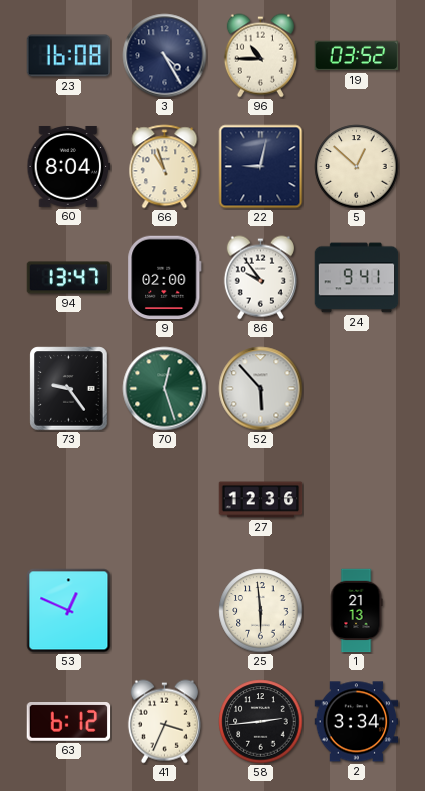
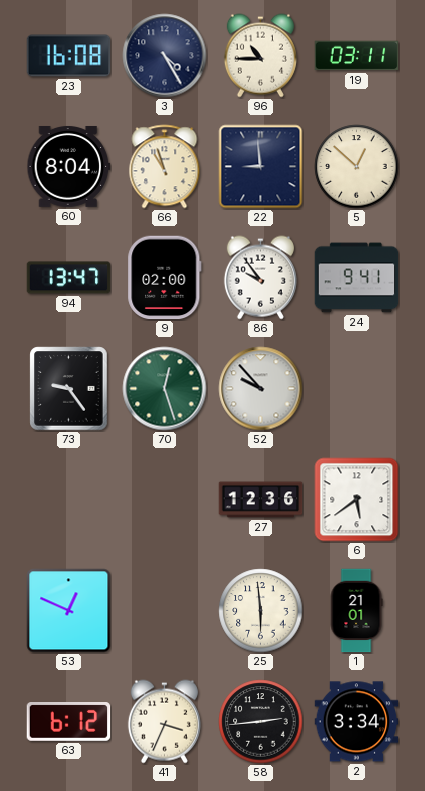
19: 03:52 -> 03:11
22: 9:02 -> 8:59
52: 5:53 -> 9:53
6: none -> 5:39
1: 21:13 -> 21:01
